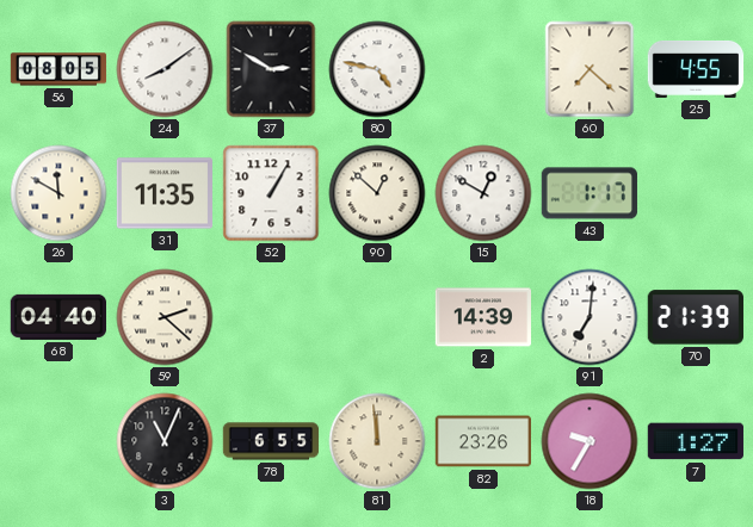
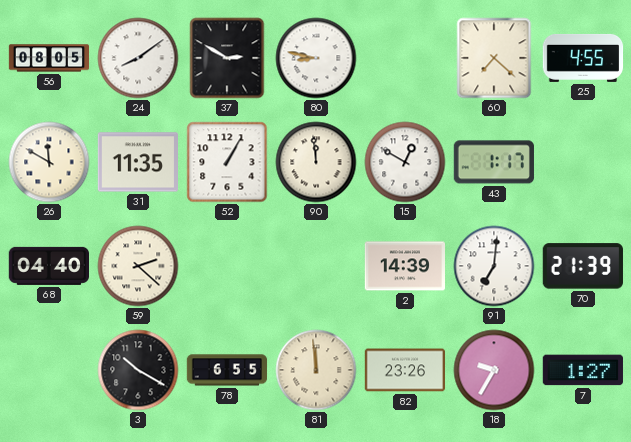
80: 4:47 -> 8:47
90: 12:52 -> 11:59
3: 11:04 -> 10:20
